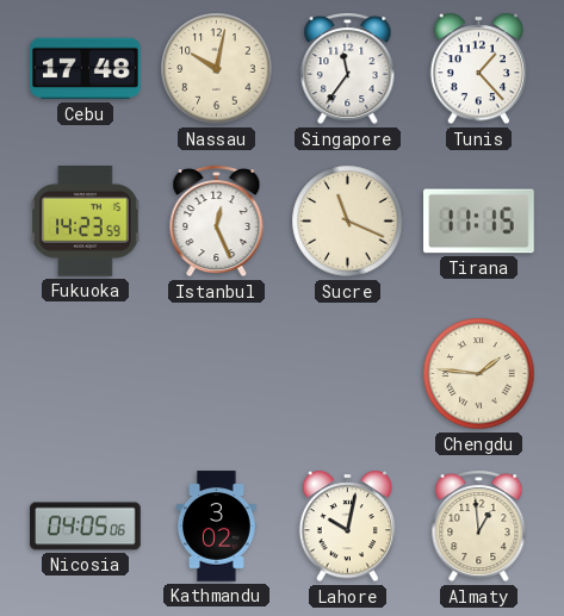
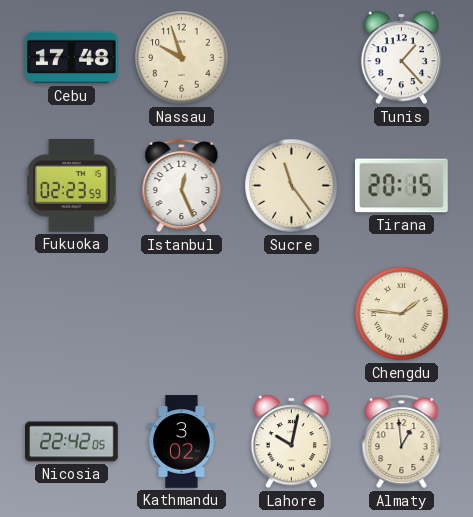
Nassau: 10:02 -> 9:57
Singapore: 11:36 -> none
Fukuoka: 14:23 -> 02:23
Sucre: 11:19 -> 11:24
Tirana: 11:15 -> 20:15
Nicosia: 04:05 -> 22:42
